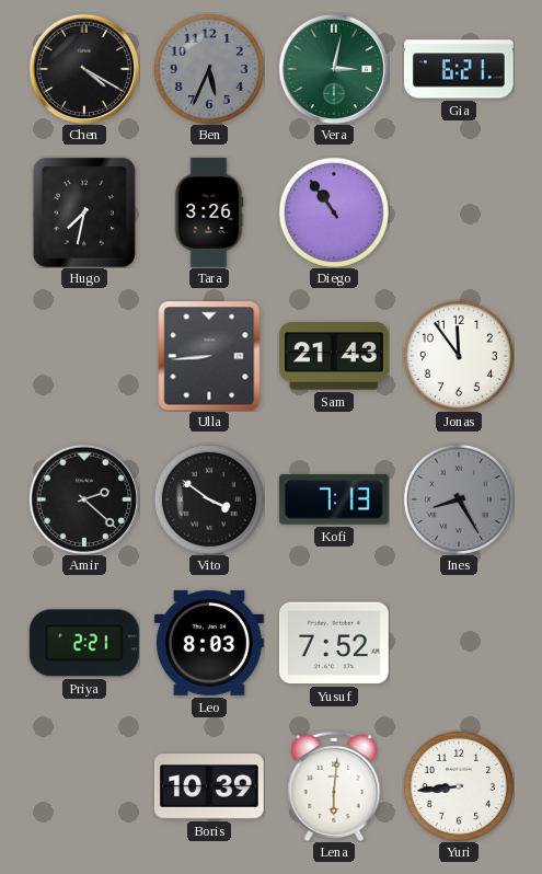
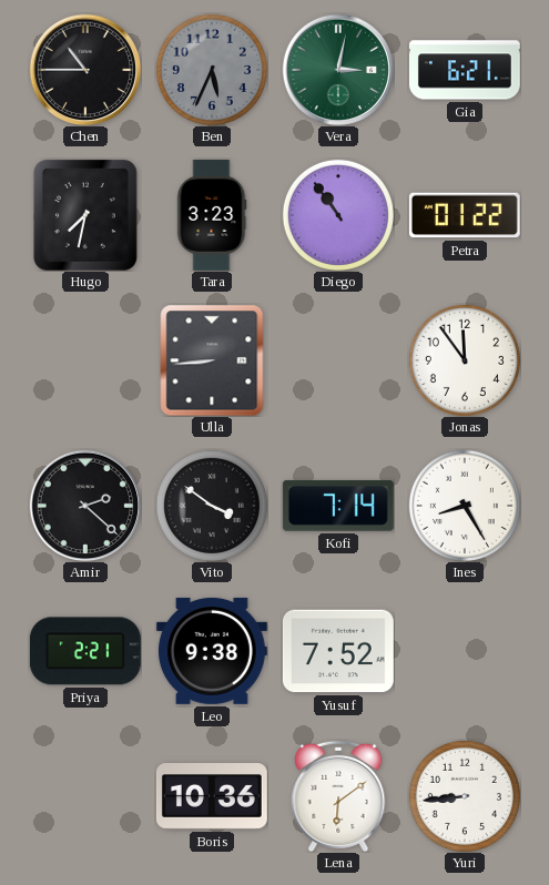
Chen: 4:20 -> 10:45
Tara: 3:26 -> 3:23
Petra: none -> 01:22
Sam: 21:43 -> none
Kofi: 7:13 -> 7:14
Ines dial: grey -> white
Leo: 8:03 -> 9:38
Boris: 10:39 -> 10:36
Lena: 6:01 -> 6:09
